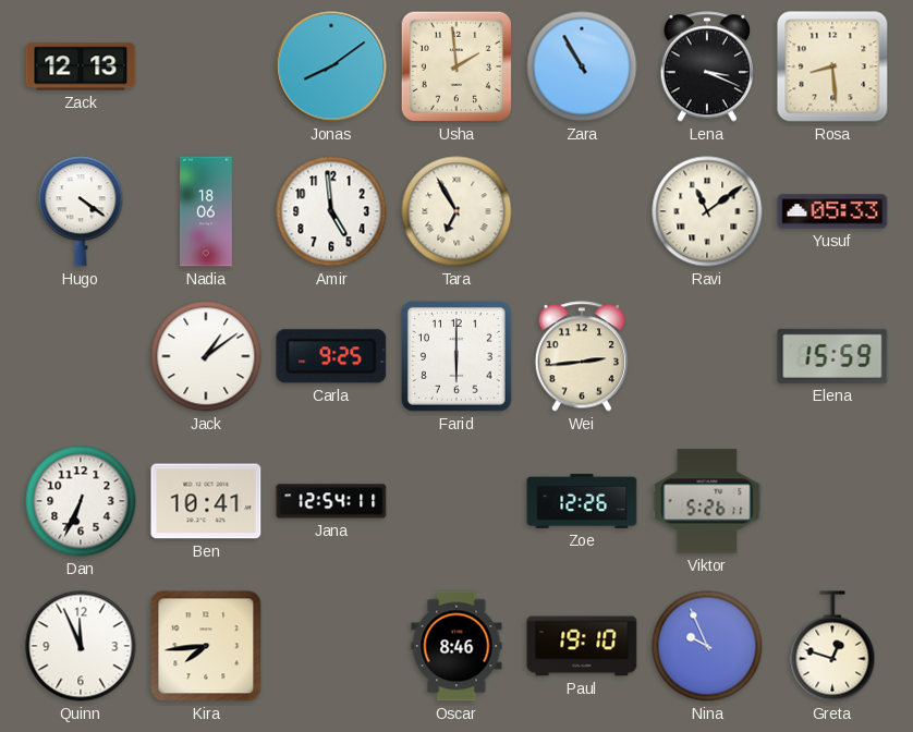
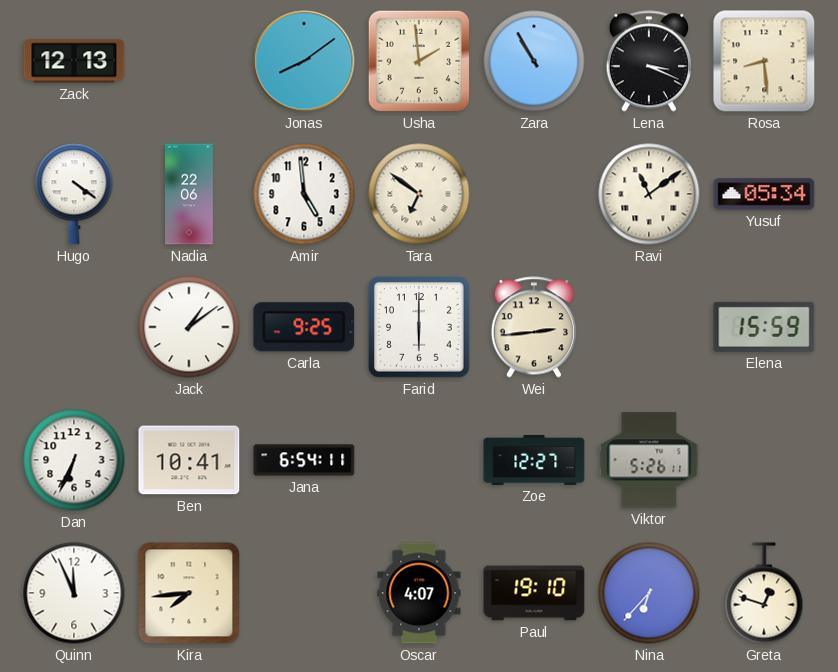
Nadia: 18:06 -> 22:06
Tara: 6:55 -> 6:51
Yusuf: 05:33 -> 05:34
Jana: 12:54 -> 6:54
Zoe: 12:26 -> 12:27
Oscar: 8:46 -> 4:07
Nina: 9:56 -> 6:37
